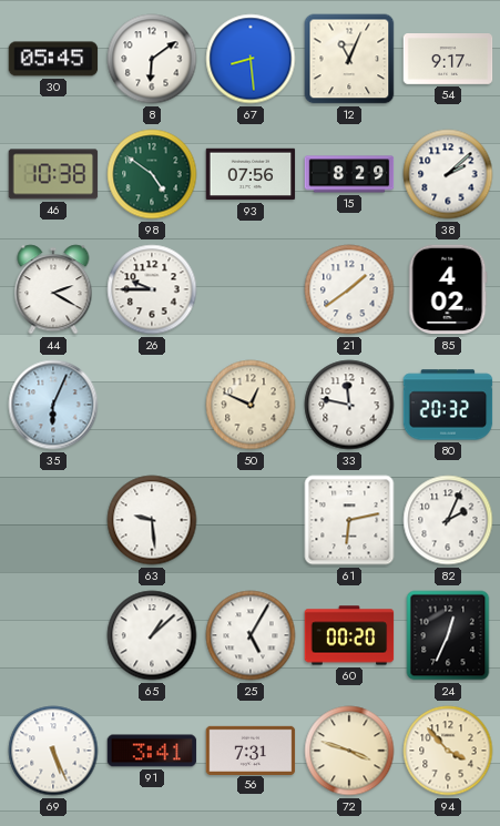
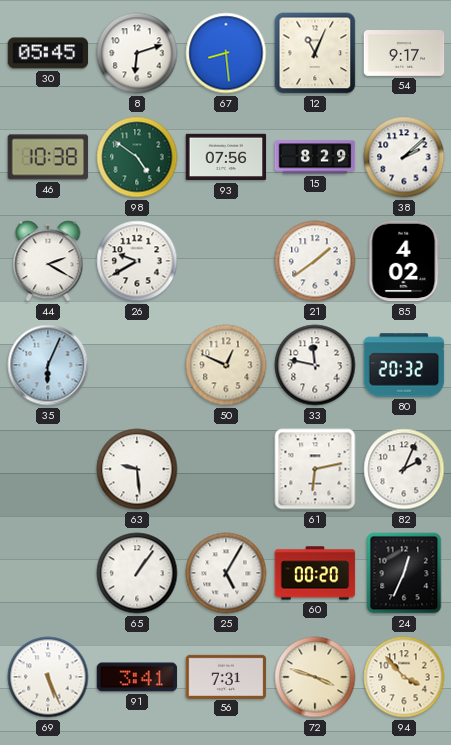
8: 6:09 -> 6:12
26: 9:45 -> 9:40
65: 1:08 -> 1:06
